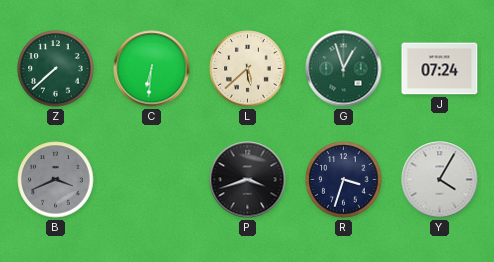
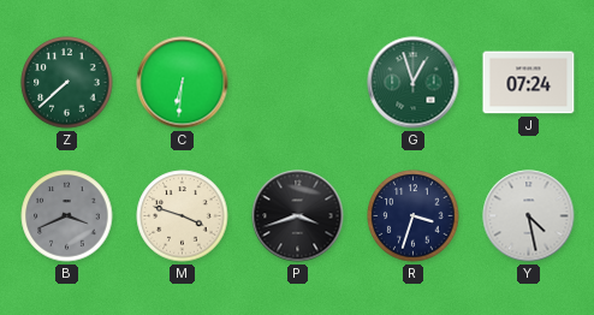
L: 5:38 -> none
M: none -> 3:48
Y: 4:05 -> 4:28
